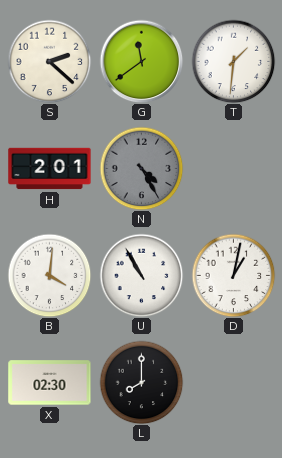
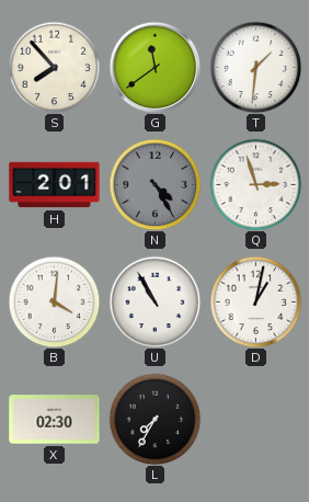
S: 2:22 -> 7:53
Q: none -> 2:57
L: 8:00 -> 7:35
